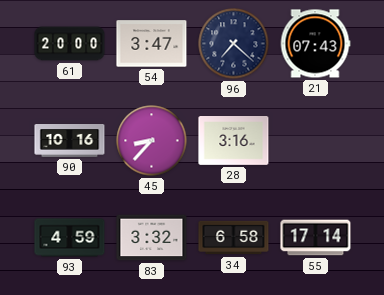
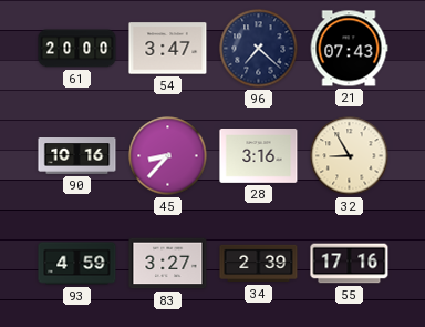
32: none -> 8:55
83: 3:32 -> 3:27
34: 6:58 -> 2:39
55: 17:14 -> 17:16
